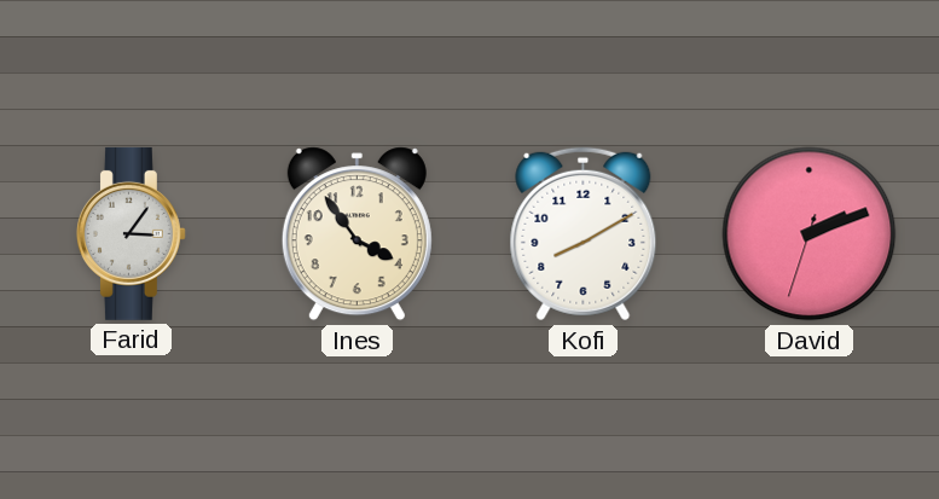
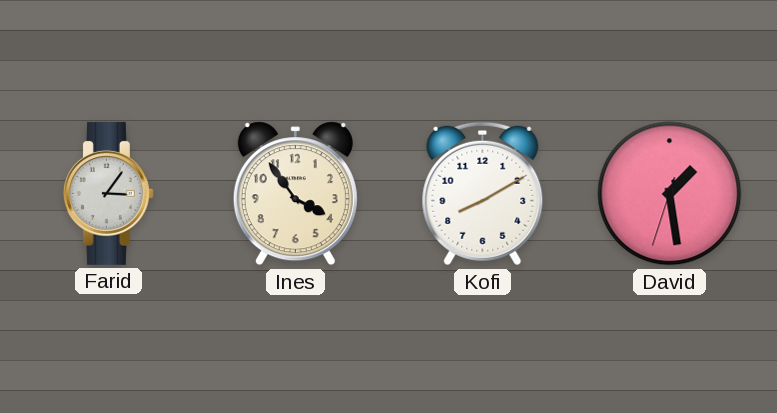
David: 2:11 -> 1:28
